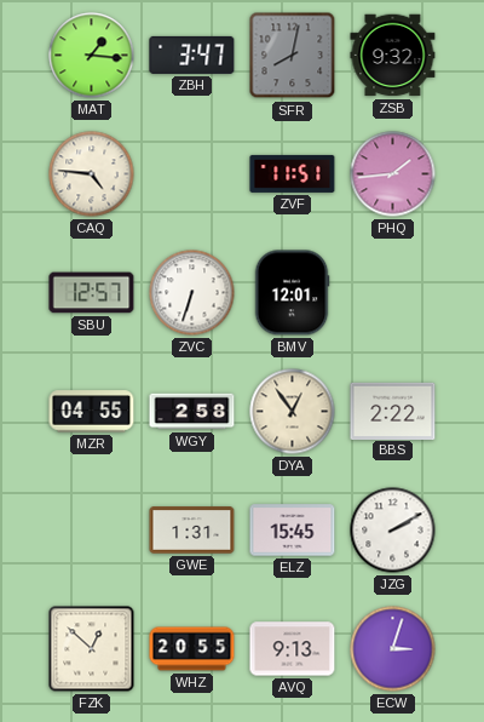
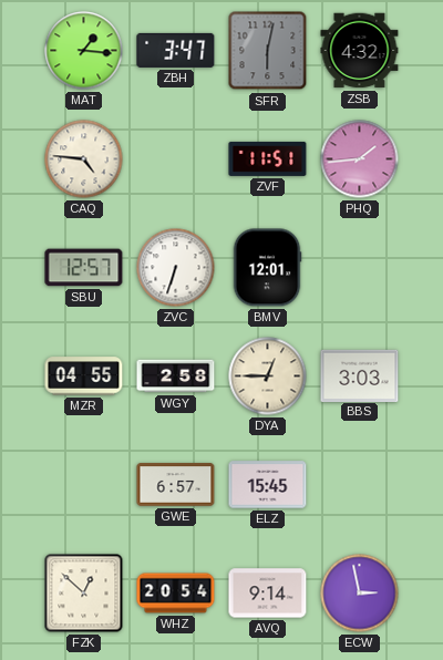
SFR: 8:02 -> 6:02
ZSB: 9:32 -> 4:32
DYA: 12:54 -> 12:45
BBS: 2:22 -> 3:03
GWE: 1:31 -> 6:57
JZG: 2:10 -> none
WHZ: 20:55 -> 20:54
AVQ: 9:13 -> 9:14
ECW: 3:03 -> 2:58
